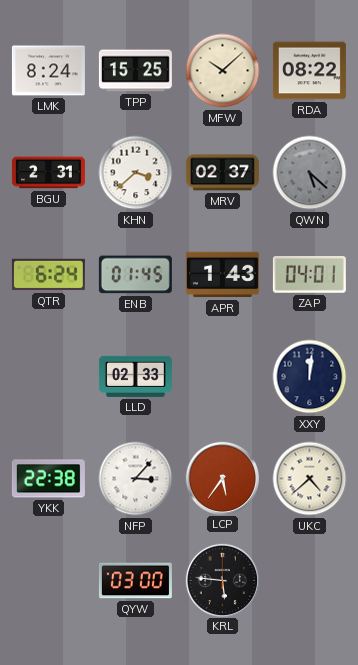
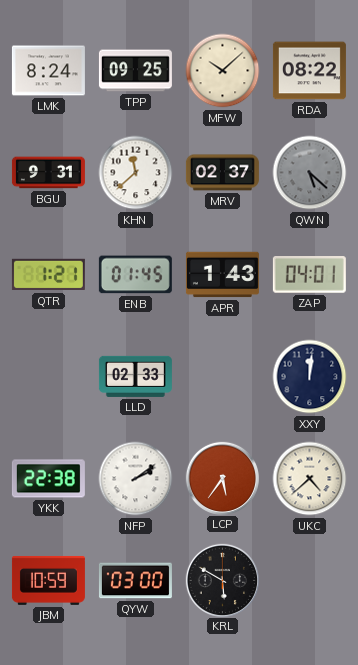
TPP: 15:25 -> 09:25
BGU: 2:31 -> 9:31
KHN: 3:38 -> 11:38
QTR: 6:24 -> 1:21
NFP: 3:07 -> 2:09
JBM: none -> 10:59
KRL: 5:46 -> 5:50
